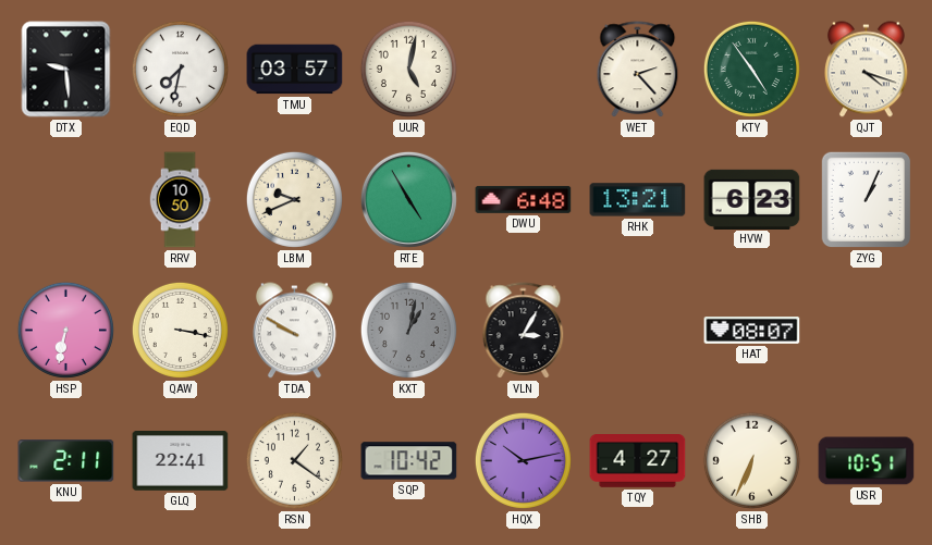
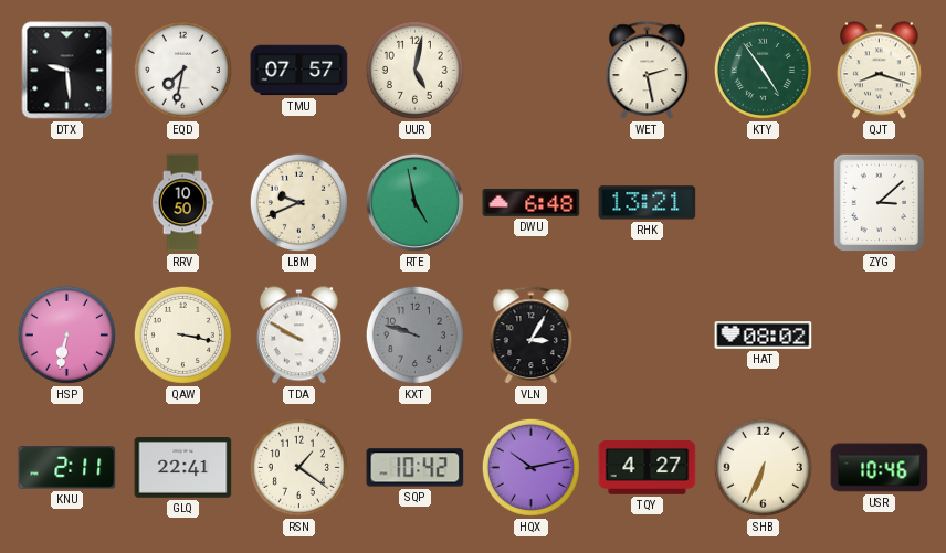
TMU: 03:57 -> 07:57
WET: 2:23 -> 2:28
QJT: 4:18 -> 8:18
RTE: 4:55 -> 4:58
HVW: 6:23 -> none
ZYG: 1:04 -> 3:08
KXT: 1:02 -> 9:48
HAT: 08:07 -> 08:02
USR: 10:51 -> 10:46
